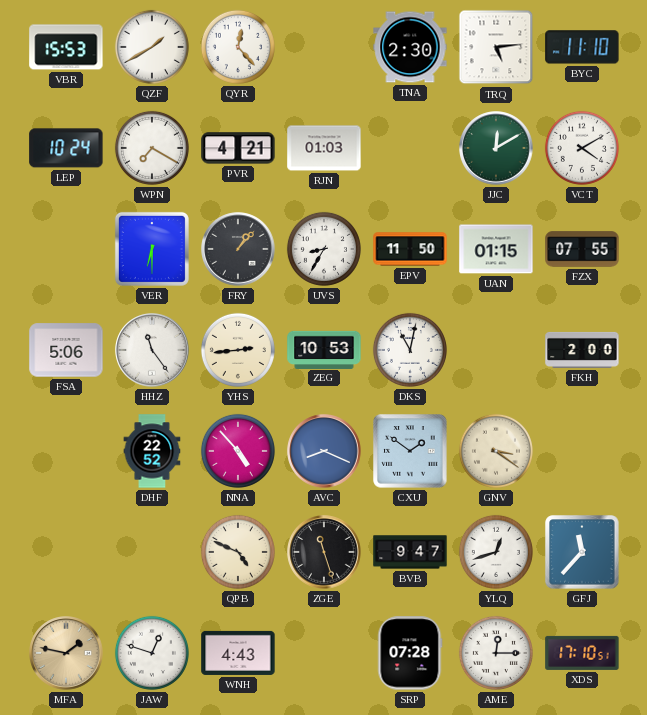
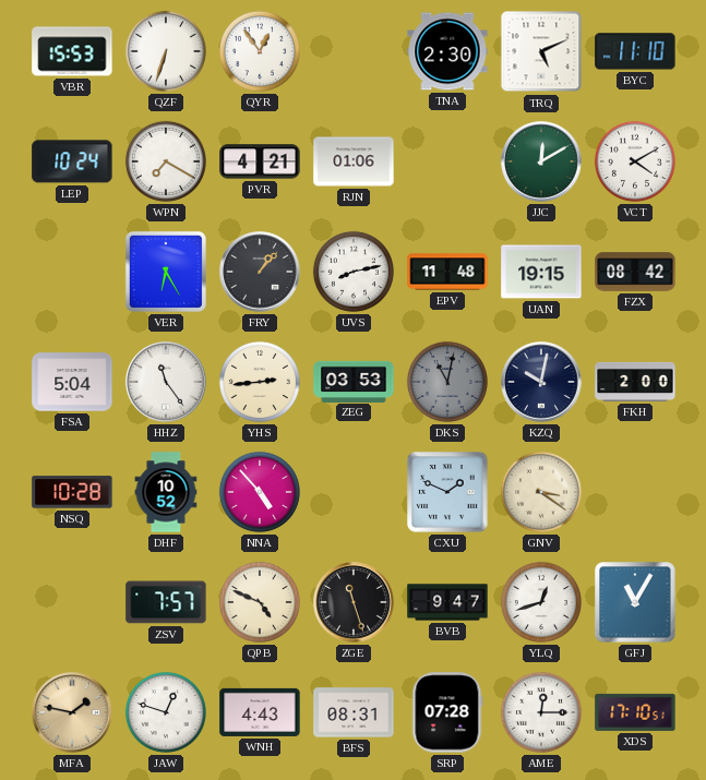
QZF: 1:40 -> 6:33
QYR: 12:23 -> 12:54
TRQ: 5:14 -> 5:11
RJN: 01:03 -> 01:06
VER: 6:30 -> 6:25
UVS: 8:35 -> 8:13
EPV: 11:50 -> 11:48
UAN: 01:15 -> 19:15
FZX: 07:55 -> 08:42
FSA: 5:06 -> 5:04
ZEG: 10:53 -> 03:53
DKS dial: white -> grey
KZQ: none -> 10:02
NSQ: none -> 10:28
DHF: 22:52 -> 10:52
AVC: 8:19 -> none
CXU: 1:51 -> 1:49
ZSV: none -> 7:57
GFJ: 11:37 -> 11:05
BFS: none -> 08:31
